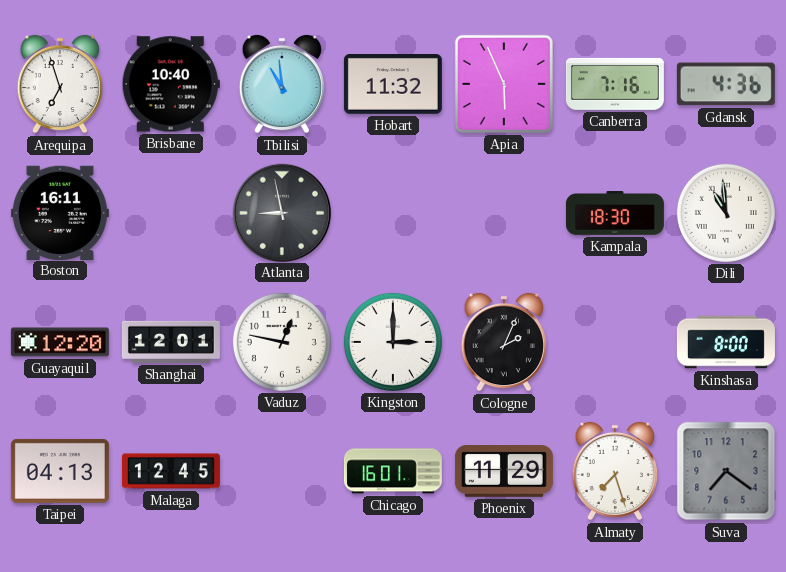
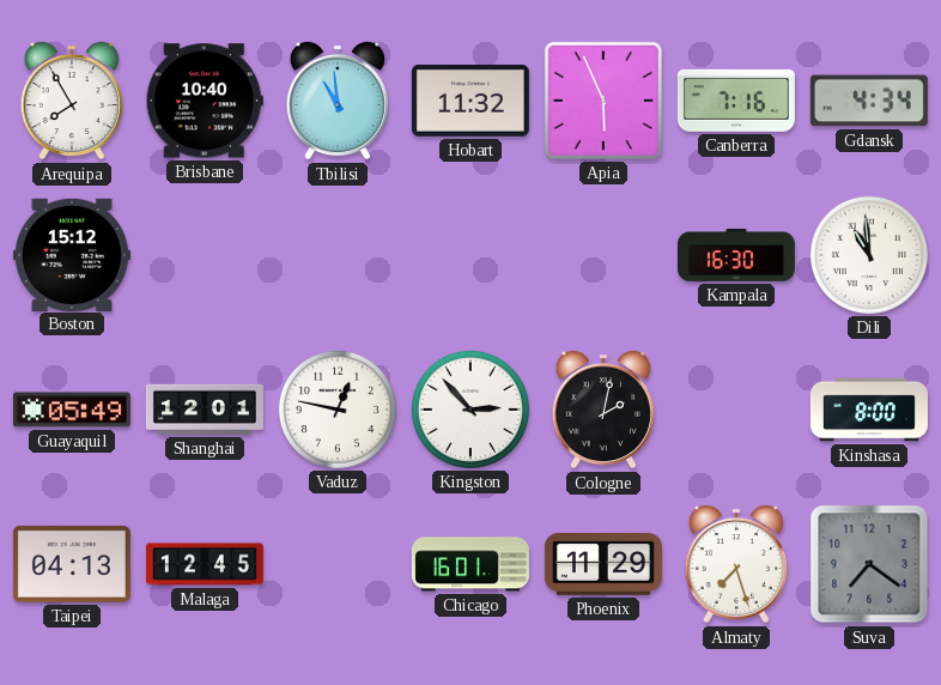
Arequipa: 6:57 -> 7:55
Gdansk: 4:36 -> 4:34
Boston: 16:11 -> 15:12
Atlanta: 8:58 -> none
Kampala: 18:30 -> 16:30
Guayaquil: 12:20 -> 05:49
Kingston: 3:00 -> 2:53
Cologne: 2:04 -> 2:02
